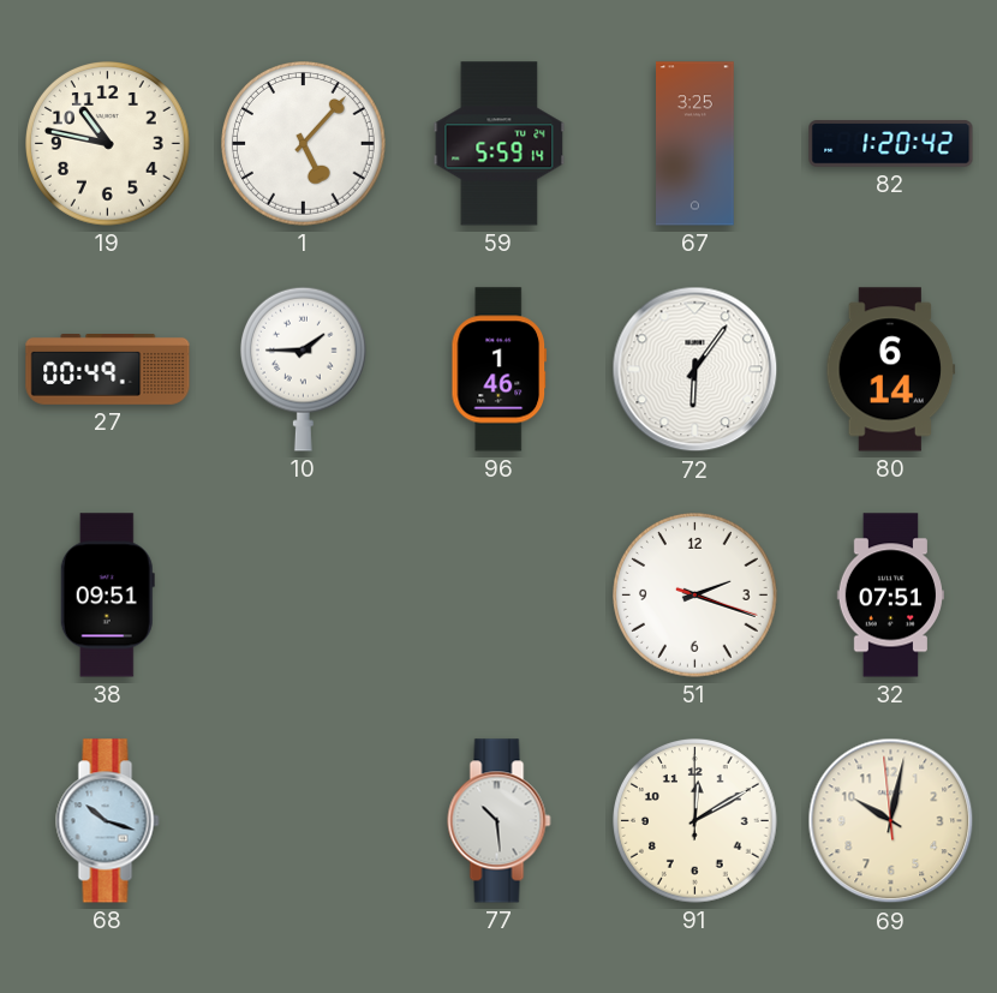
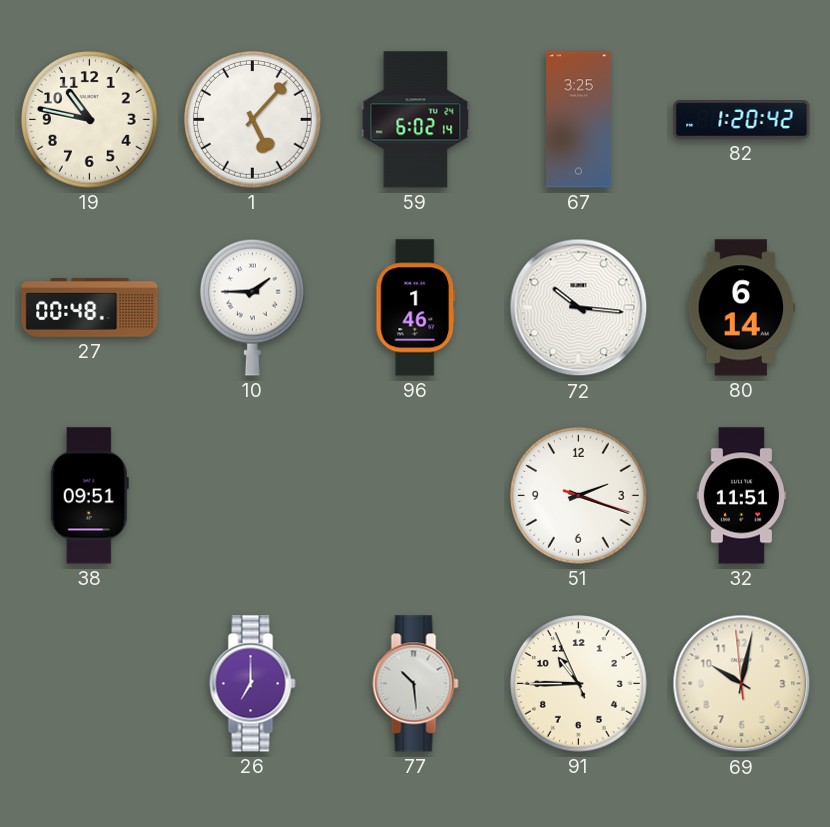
59: 5:59 -> 6:02
27: 00:49 -> 00:48
72: 6:06 -> 10:16
32: 07:51 -> 11:51
68: 10:18 -> none
26: none -> 7:00
91: 12:10 -> 10:44
